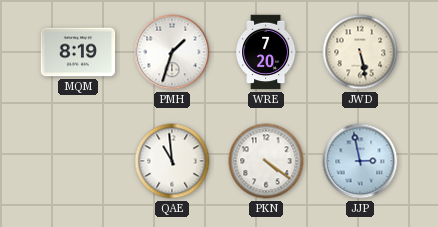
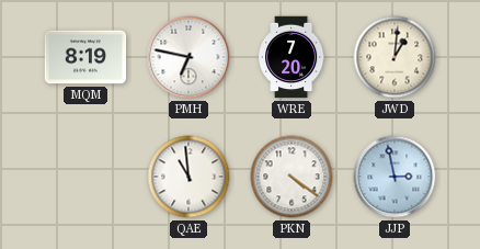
PMH: 1:33 -> 6:47
JWD: 5:28 -> 1:01
